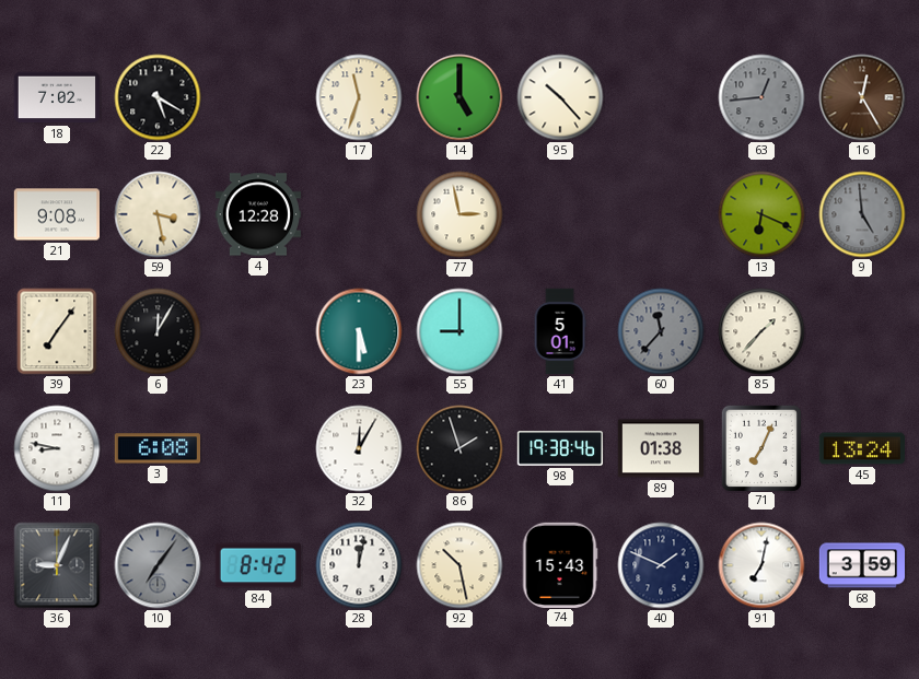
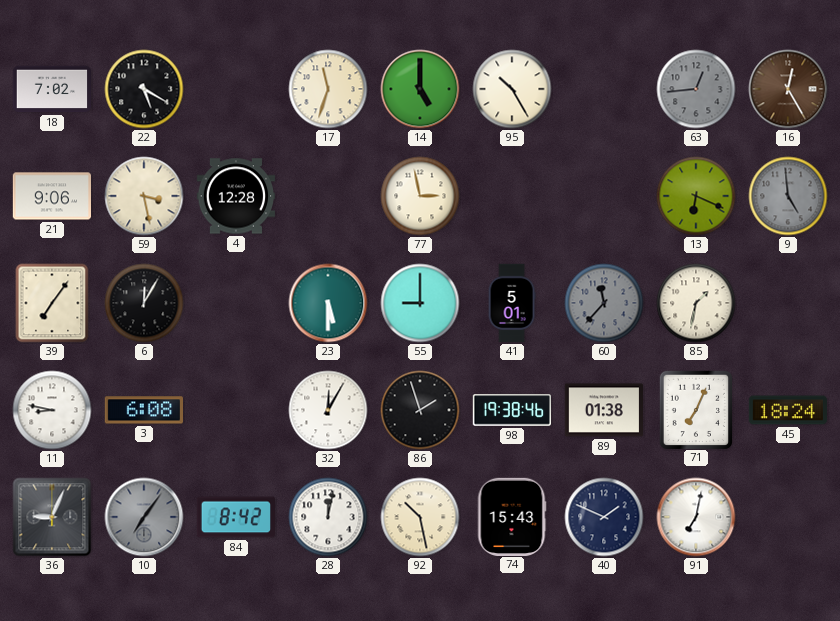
95: 10:23 -> 10:25
21: 9:08 -> 9:06
85: 1:37 -> 1:32
45: 13:24 -> 18:24
68: 3:59 -> none
